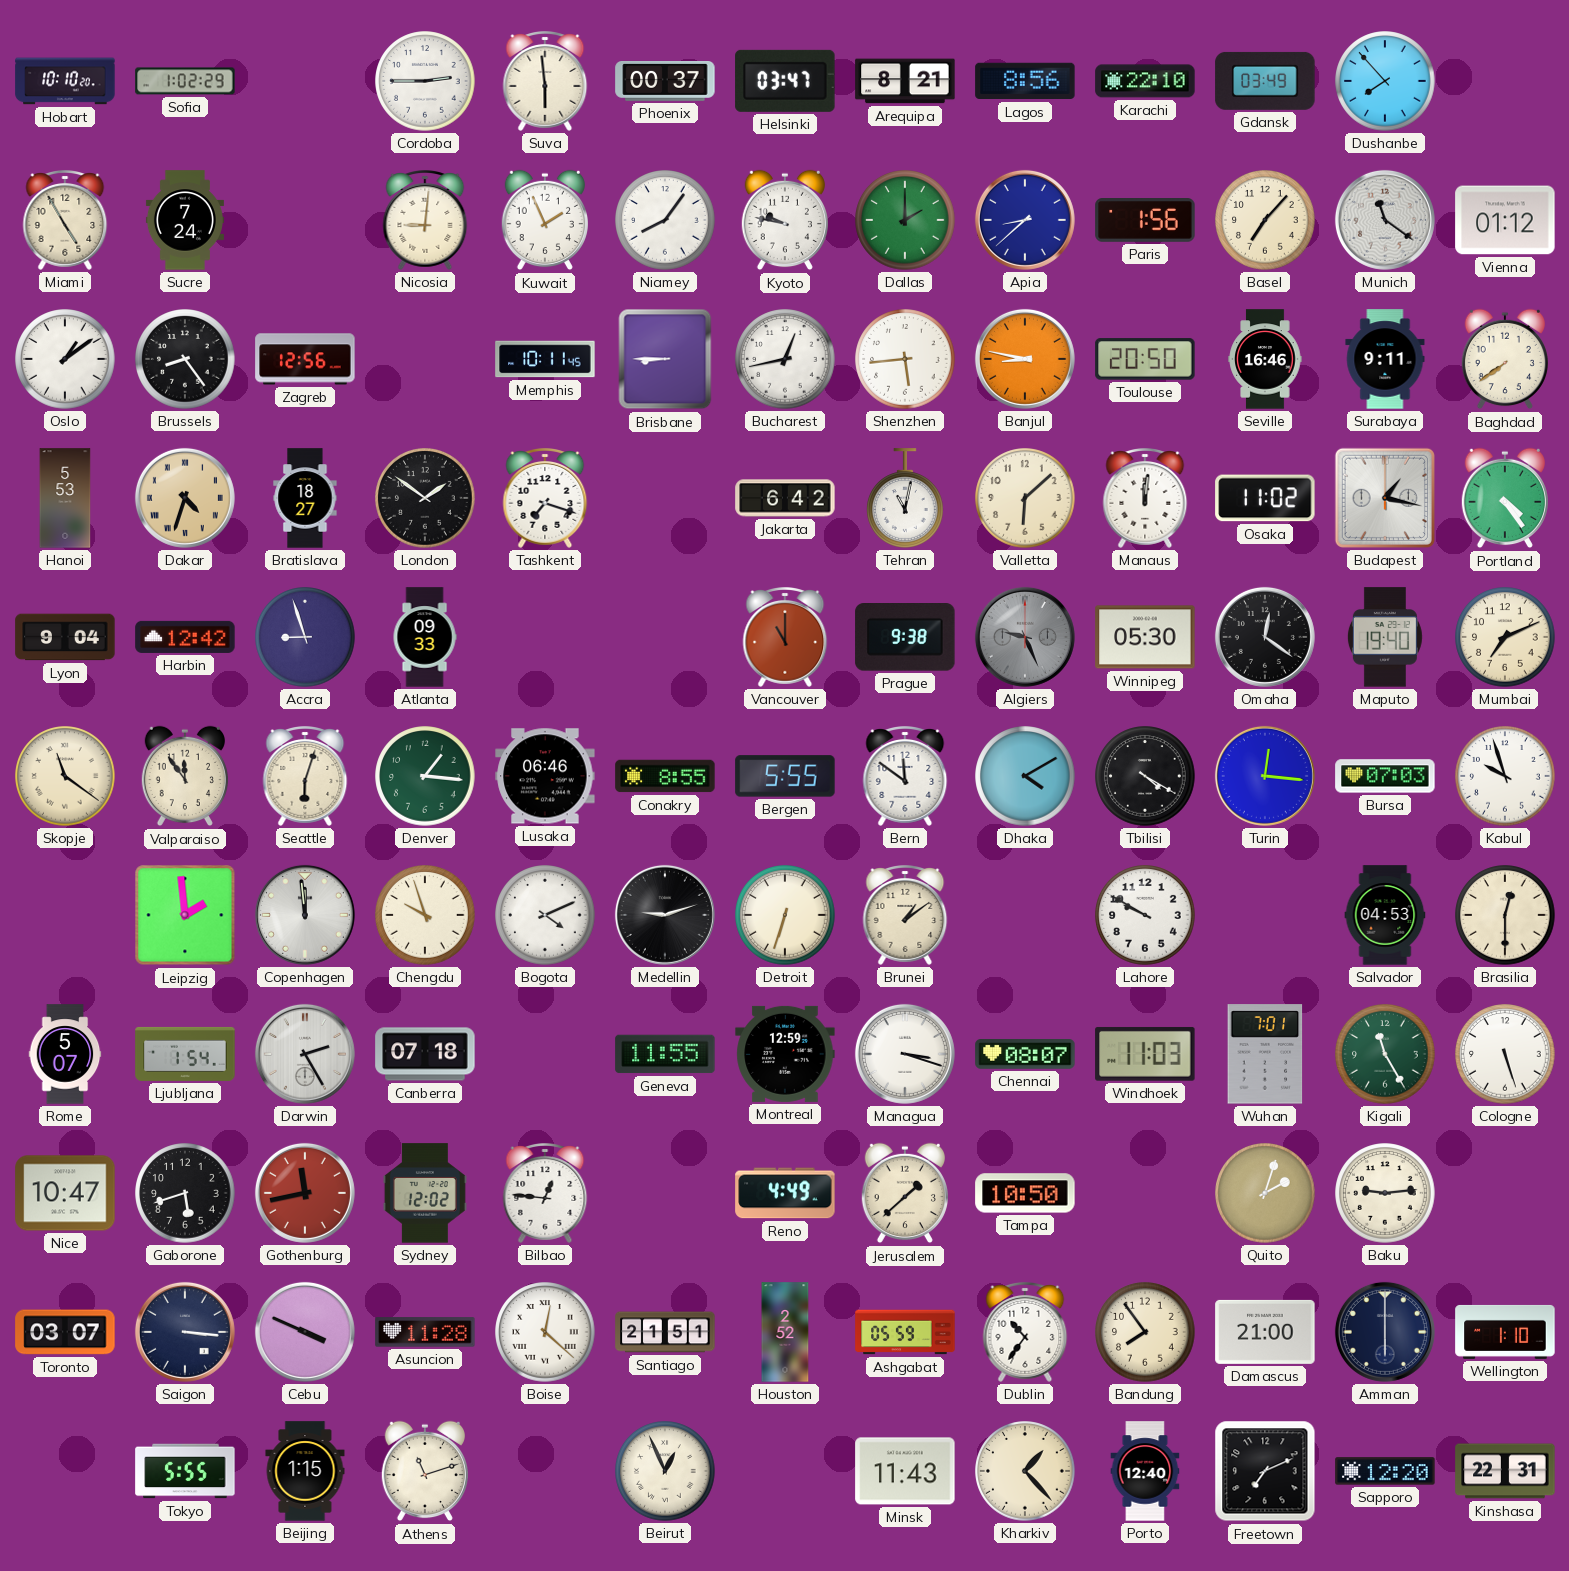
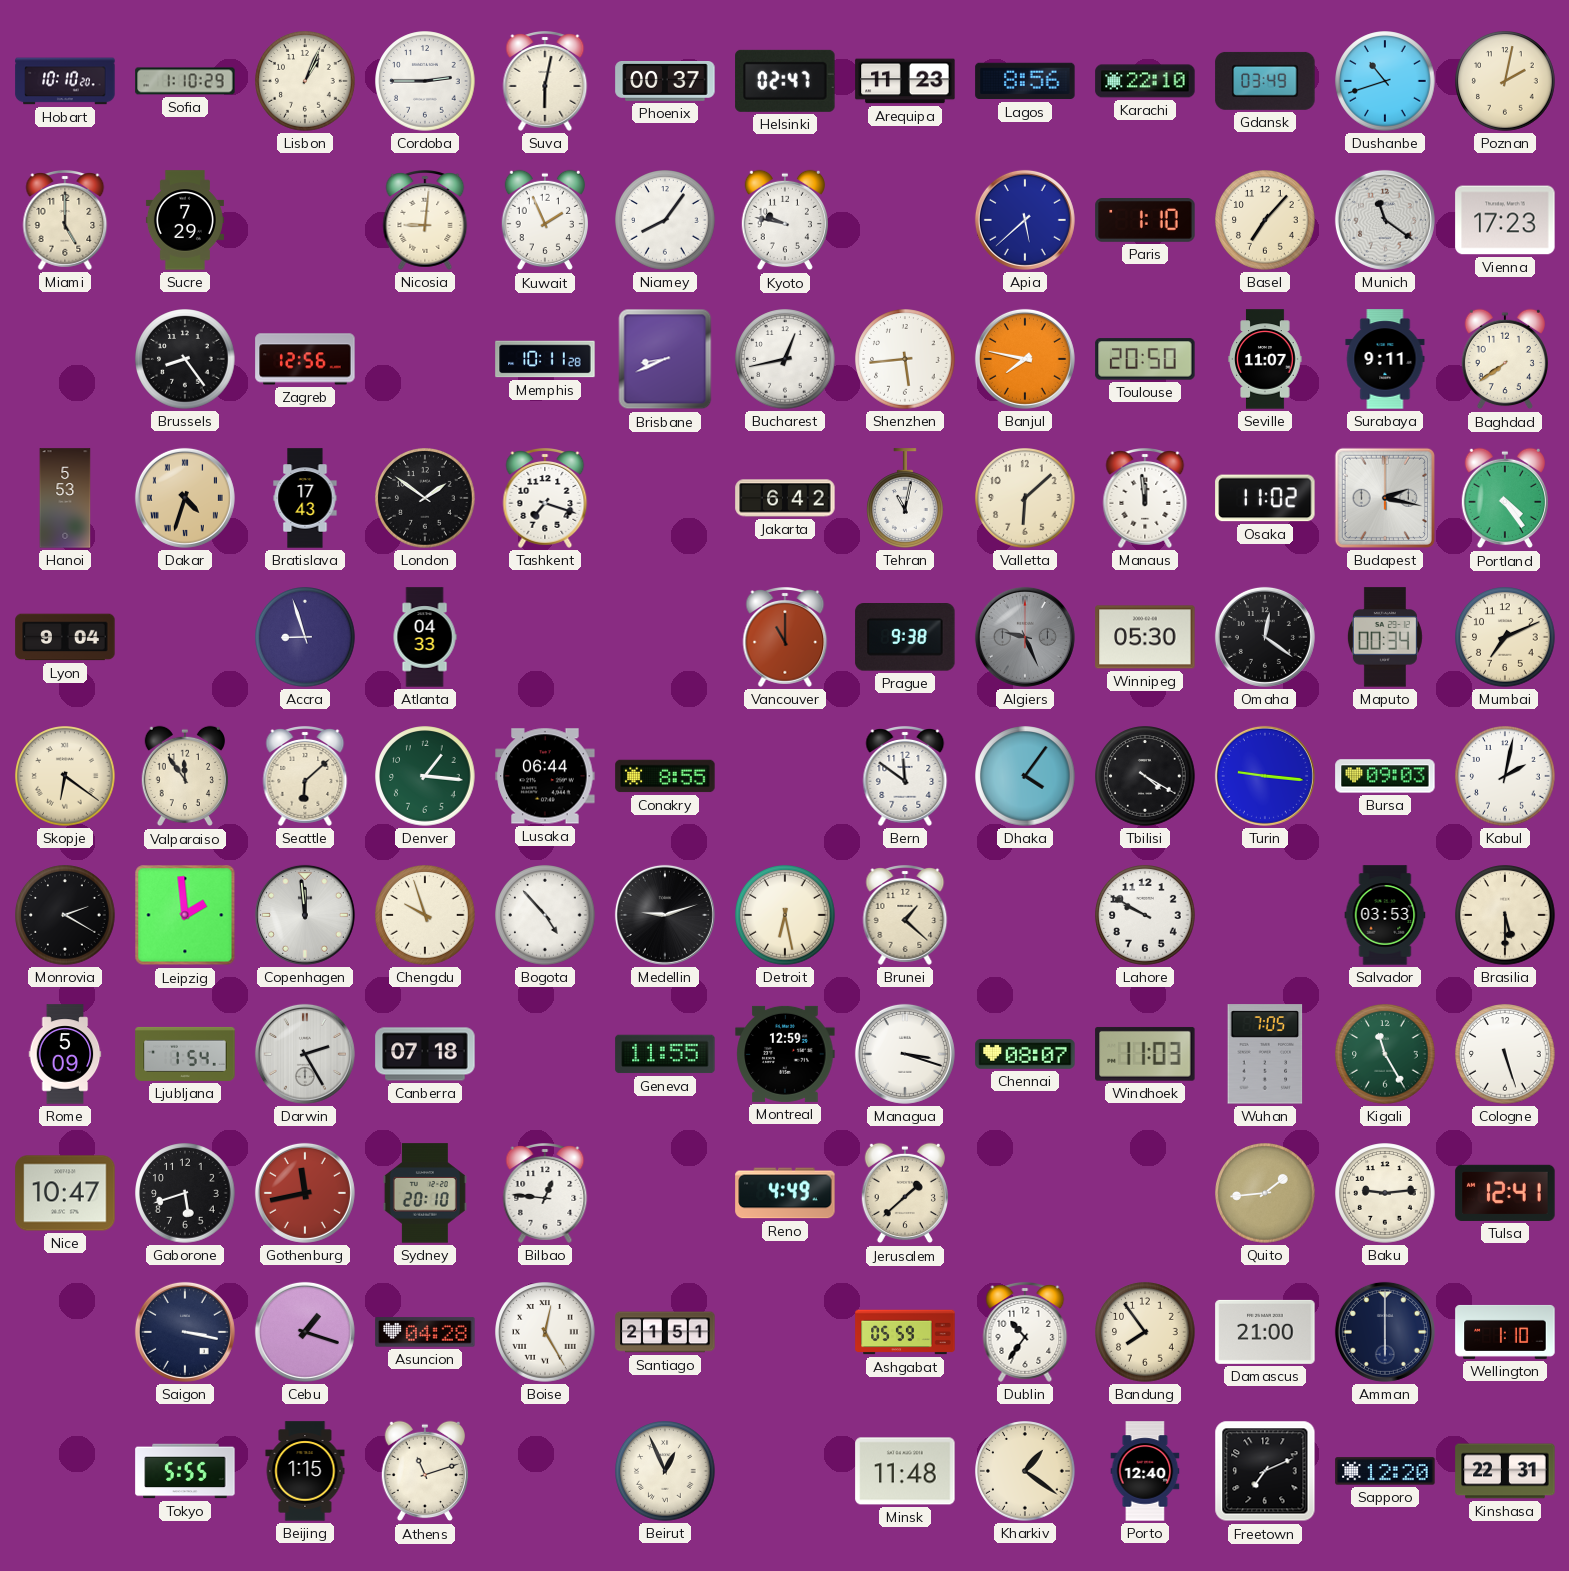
Sofia: 1:02 -> 1:10
Lisbon: none -> 1:04
Suva: 5:59 -> 6:02
Helsinki: 03:47 -> 02:47
Arequipa: 8:21 -> 11:23
Dushanbe: 7:53 -> 10:42
Poznan: none -> 2:02
Miami: 4:55 -> 5:00
Sucre: 7:24 -> 7:29
Dallas: 2:00 -> none
Apia: 8:38 -> 5:38
Paris: 1:56 -> 1:10
Vienna: 01:12 -> 17:23
Oslo: 1:09 -> none
Memphis: 10:11:45 -> 10:11:28
Brisbane: 8:45 -> 8:41
Banjul: 8:47 -> 7:47
Seville: 16:46 -> 11:07
Bratislava: 18:27 -> 17:43
Manaus: 12:01 -> 11:59
Budapest: 1:17 -> 2:17
Harbin: 12:42 -> none
Atlanta: 09:33 -> 04:33
Maputo: 19:40 -> 00:34
Skopje: 11:21 -> 6:21
Seattle: 6:03 -> 6:08
Lusaka: 06:46 -> 06:44
Bergen: 5:55 -> none
Dhaka: 4:10 -> 4:06
Turin: 12:16 -> 9:16
Bursa: 07:03 -> 09:03
Kabul: 9:57 -> 2:02
Monrovia: none -> 2:20
Bogota: 4:11 -> 4:53
Detroit: 6:33 -> 6:28
Brunei: 1:09 -> 1:22
Salvador: 04:53 -> 03:53
Brasilia: 12:30 -> 5:30
Rome: 5:07 -> 5:09
Wuhan: 7:01 -> 7:05
Sydney: 12:02 -> 20:10
Tampa: 10:50 -> none
Quito: 2:03 -> 1:44
Tulsa: none -> 12:41
Toronto: 03:07 -> none
Saigon: 3:16 -> 3:17
Cebu: 3:49 -> 1:18
Asuncion: 11:28 -> 04:28
Boise: 12:22 -> 12:25
Houston: 2:52 -> none
Minsk: 11:43 -> 11:48
Kharkiv: 1:23 -> 1:21
